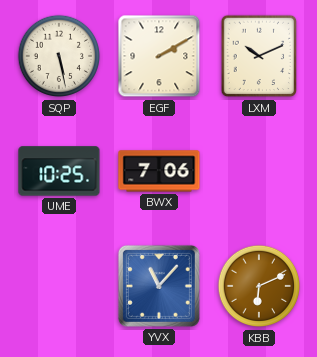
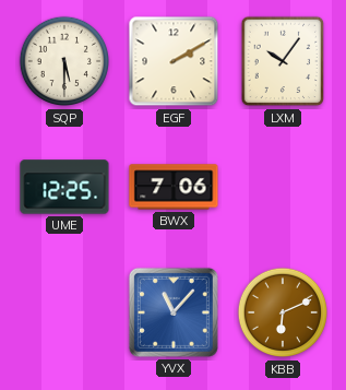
SQP: 5:28 -> 5:30
LXM: 10:11 -> 10:06
UME: 10:25 -> 12:25
